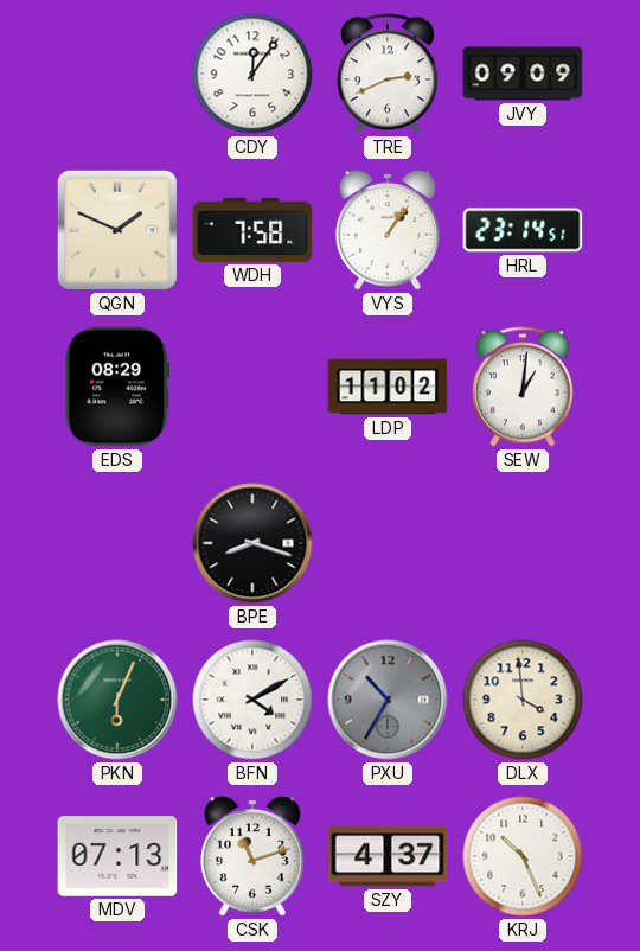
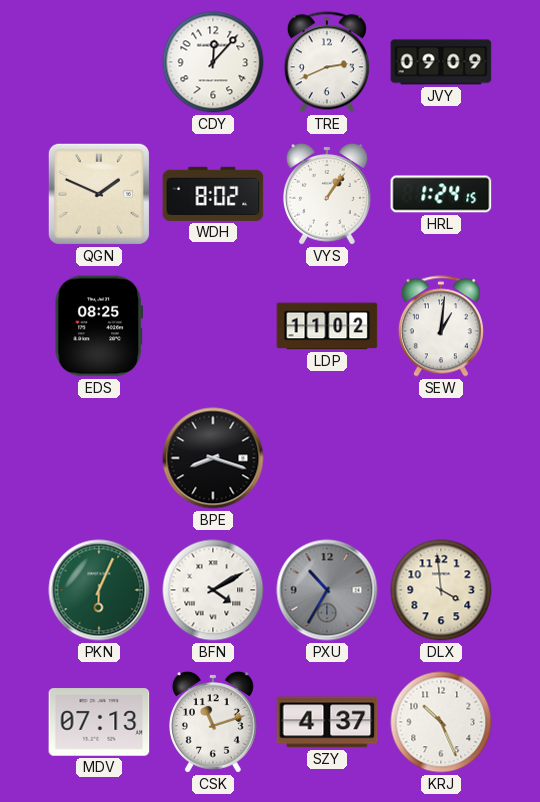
CDY: 12:06 -> 12:07
WDH: 7:58 -> 8:02
HRL: 23:14 -> 1:24
EDS: 08:29 -> 08:25
